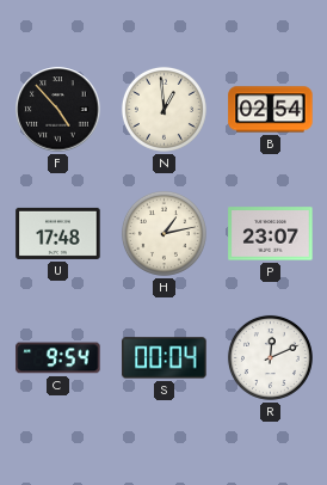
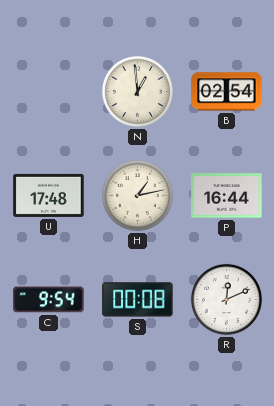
F: 4:53 -> none
P: 23:07 -> 16:44
S: 00:04 -> 00:08
